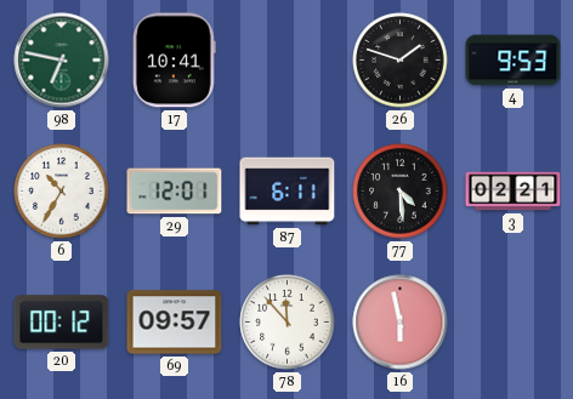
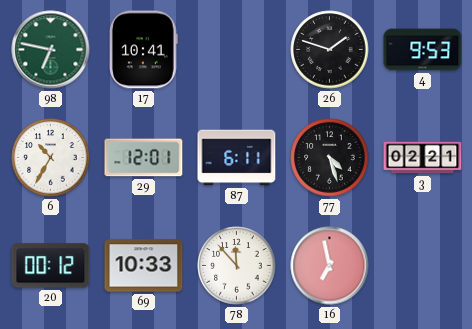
77: 4:29 -> 4:27
69: 09:57 -> 10:33
16: 5:58 -> 6:58
